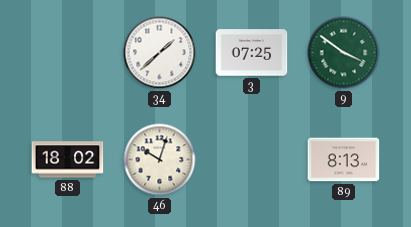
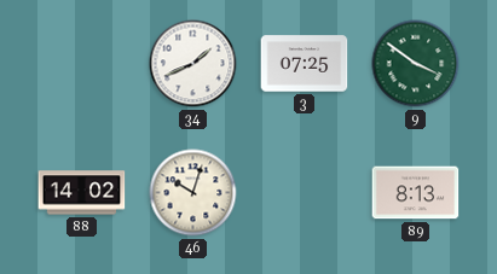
34: 1:38 -> 1:41
88: 18:02 -> 14:02
